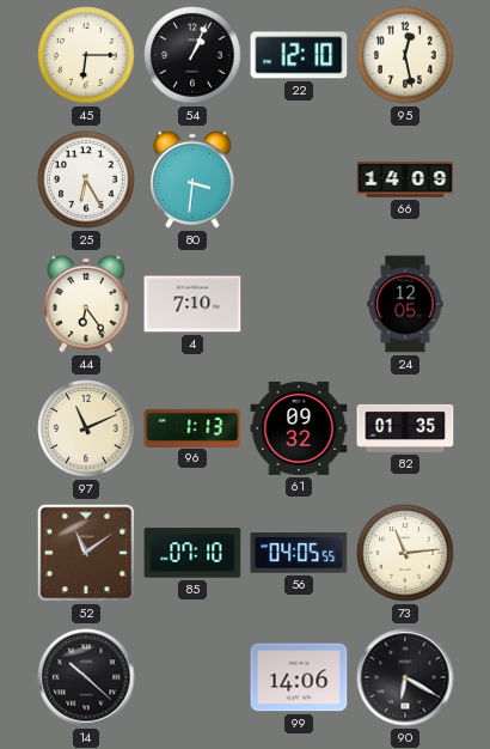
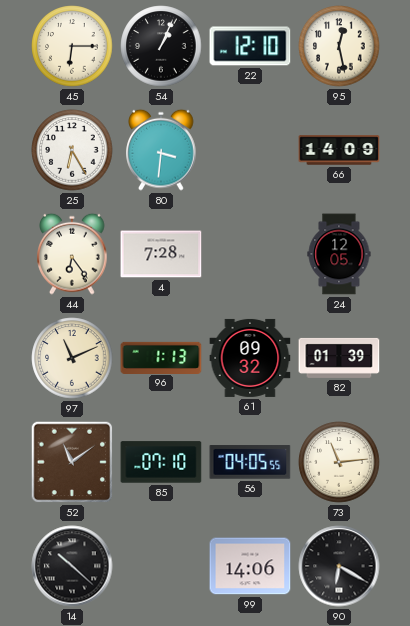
4: 7:10 -> 7:28
82: 01:35 -> 01:39
